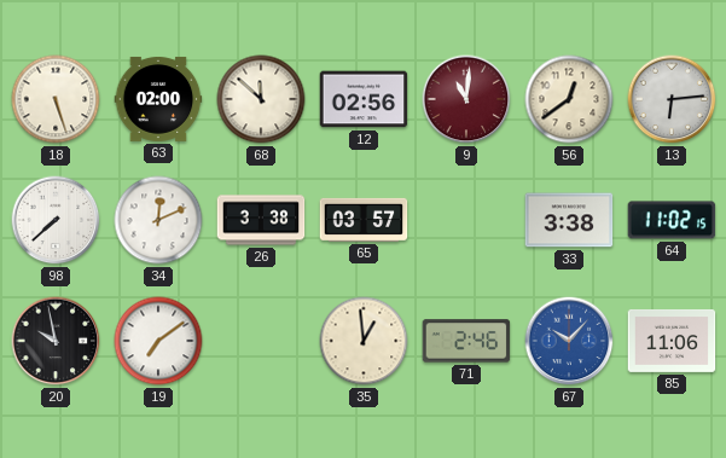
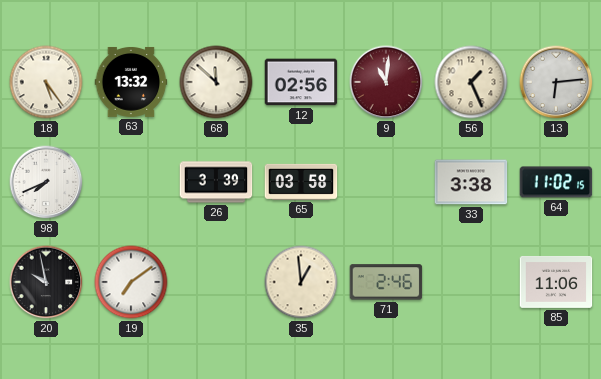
18: 5:27 -> 5:24
63: 02:00 -> 13:32
56: 12:39 -> 1:26
98: 7:38 -> 7:41
34: 12:11 -> none
26: 3:38 -> 3:39
65: 03:57 -> 03:58
67: 10:07 -> none
